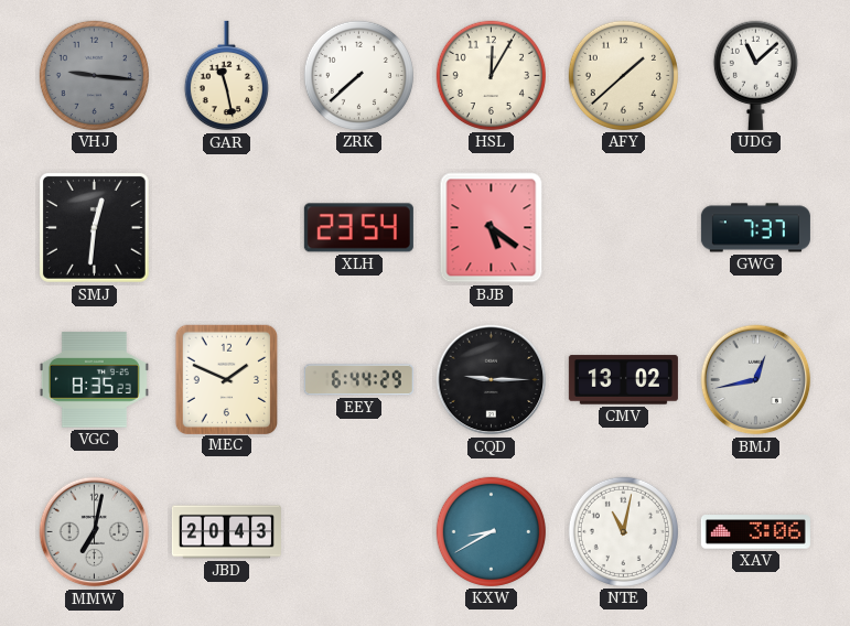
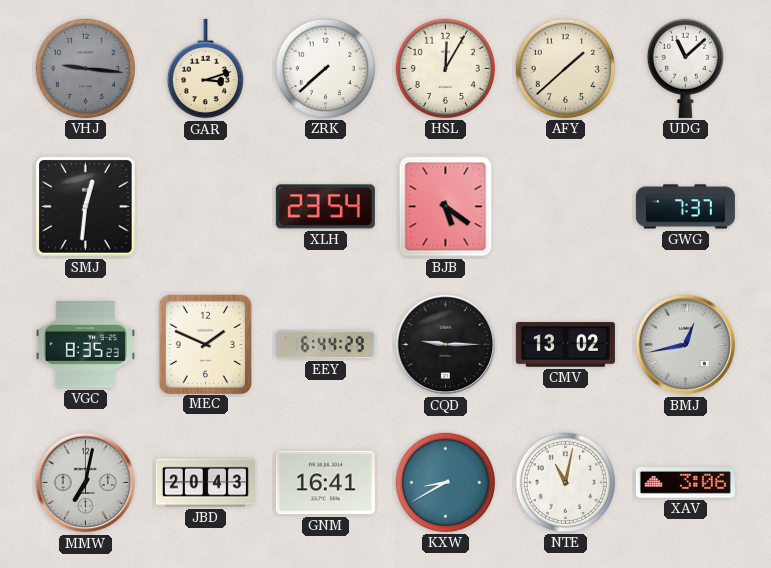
GAR: 11:28 -> 3:12
GNM: none -> 16:41
